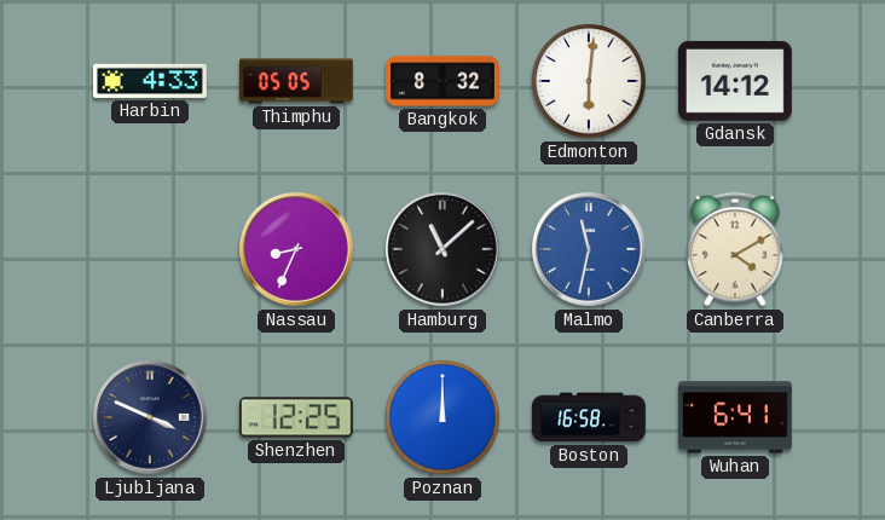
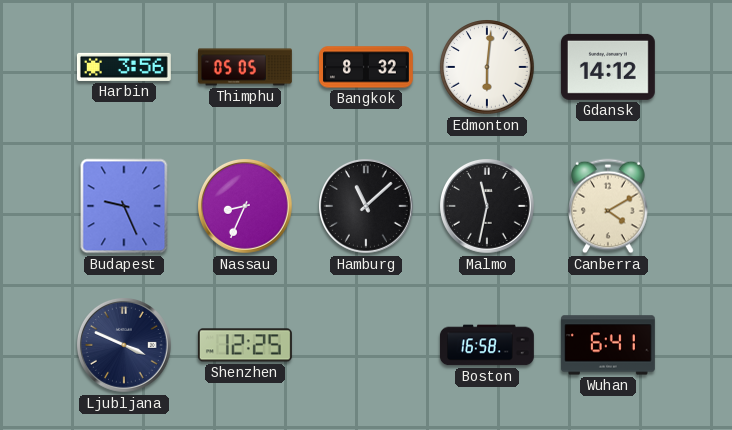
Harbin: 4:33 -> 3:56
Budapest: none -> 9:26
Malmo dial: blue -> black
Poznan: 12:00 -> none
